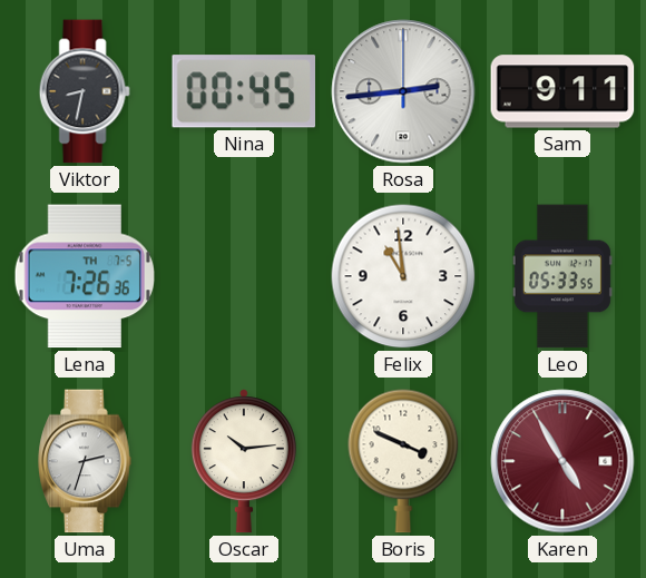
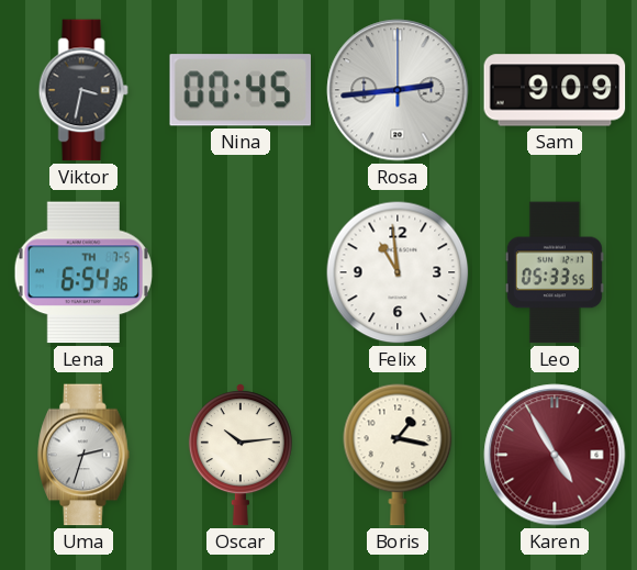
Viktor: 8:32 -> 3:32
Sam: 9:11 -> 9:09
Lena: 7:26 -> 6:54
Boris: 3:49 -> 1:17
